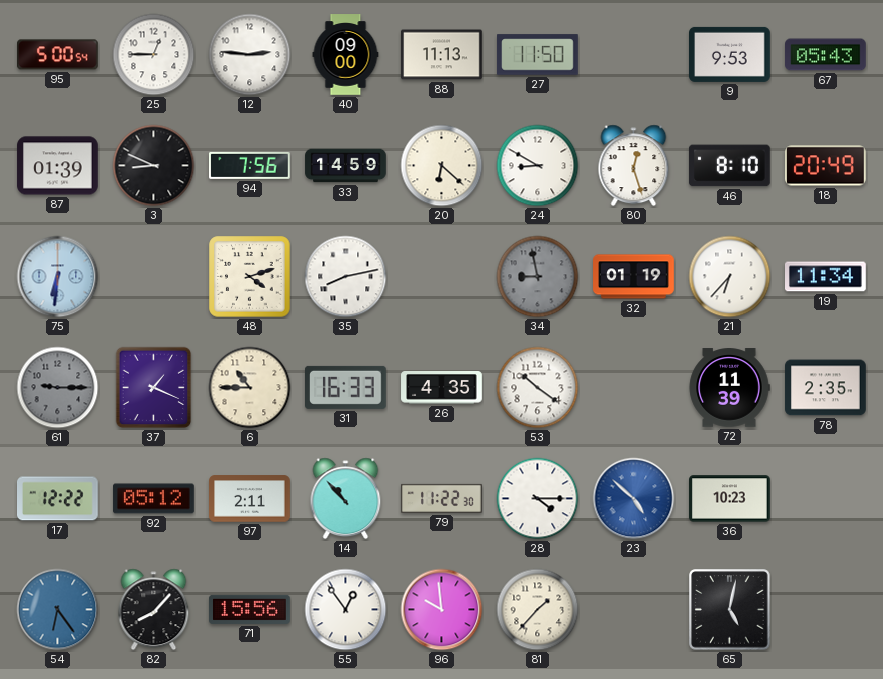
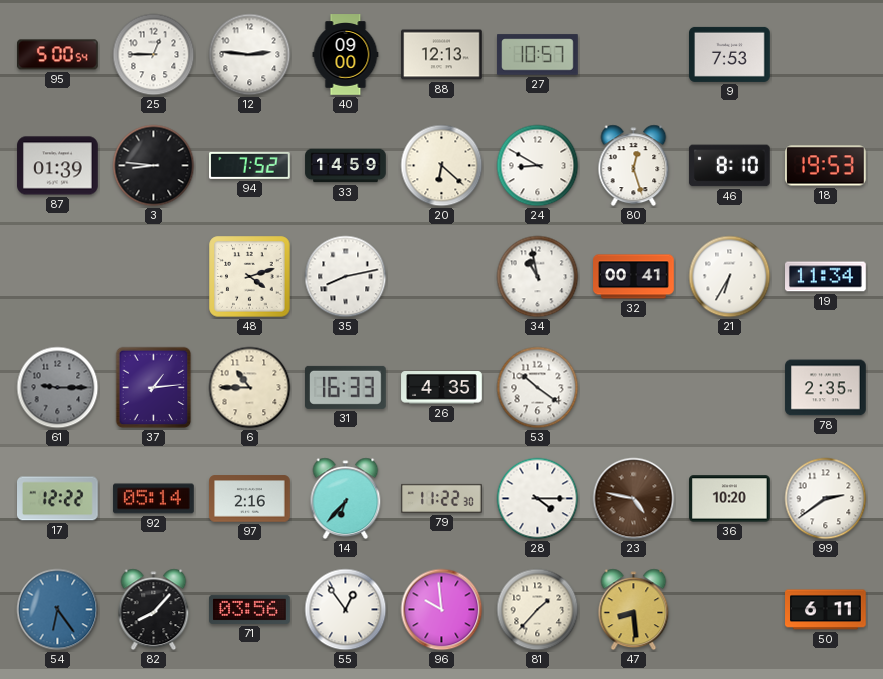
88: 11:13 -> 12:13
27: 11:50 -> 10:57
9: 9:53 -> 7:53
67: 05:43 -> none
3: 8:49 -> 8:46
94: 7:56 -> 7:52
18: 20:49 -> 19:53
75: 6:31 -> none
34: 8:58 -> 10:58
34 dial: grey -> white
32: 01:19 -> 00:41
21: 6:37 -> 6:35
37: 1:19 -> 1:14
72: 11:39 -> none
92: 05:12 -> 05:14
97: 2:11 -> 2:16
14: 10:53 -> 6:37
23: 4:52 -> 4:47
23 dial: blue -> brown
36: 10:23 -> 10:20
99: none -> 2:39
71: 15:56 -> 03:56
47: none -> 8:29
65: 5:02 -> none
50: none -> 6:11
